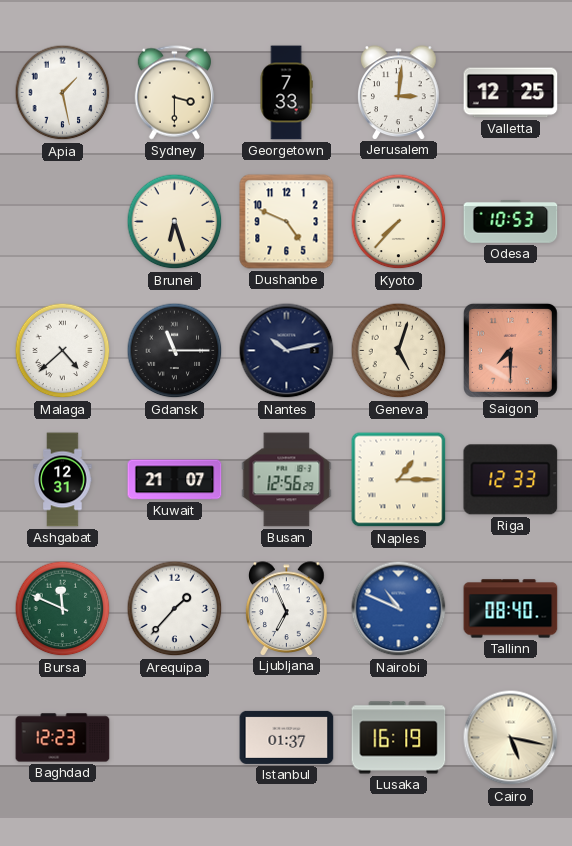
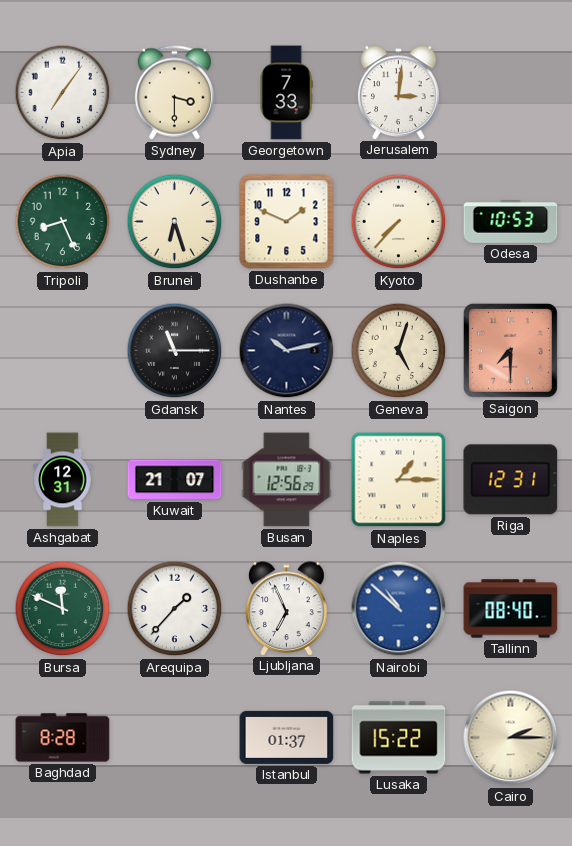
Apia: 1:28 -> 7:06
Valletta: 12:25 -> none
Tripoli: none -> 8:26
Dushanbe: 4:49 -> 1:49
Malaga: 4:38 -> none
Riga: 12:33 -> 12:31
Nairobi: 10:49 -> 10:52
Baghdad: 12:23 -> 8:28
Lusaka: 16:19 -> 15:22
Cairo: 5:17 -> 2:15
